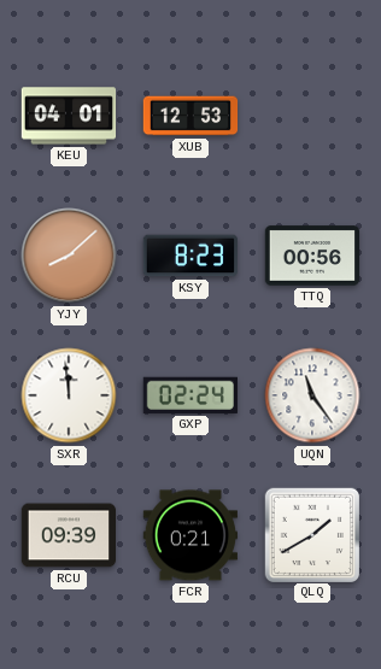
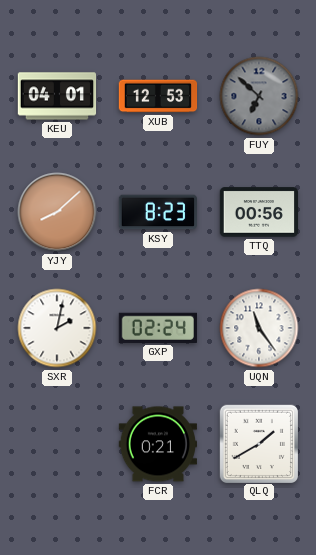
FUY: none -> 6:52
SXR: 11:59 -> 2:02
RCU: 09:39 -> none
